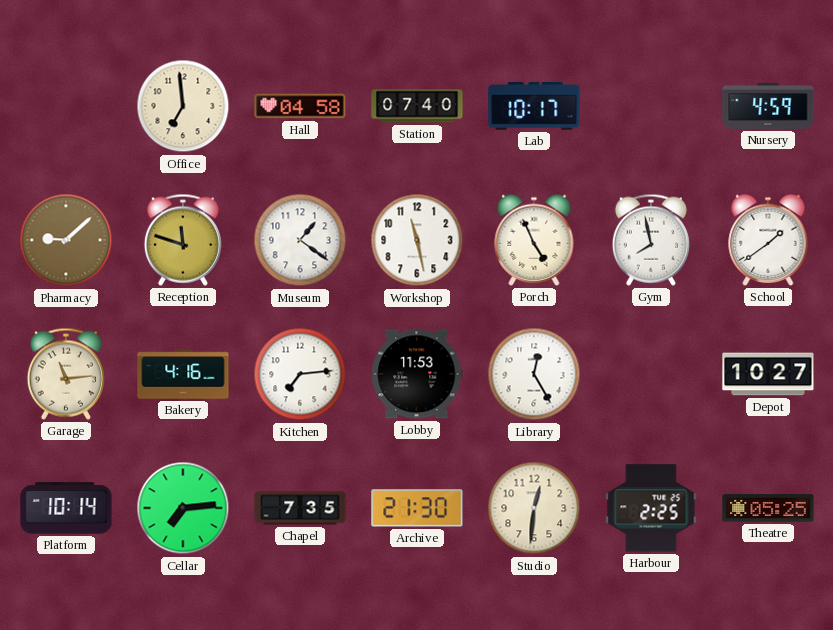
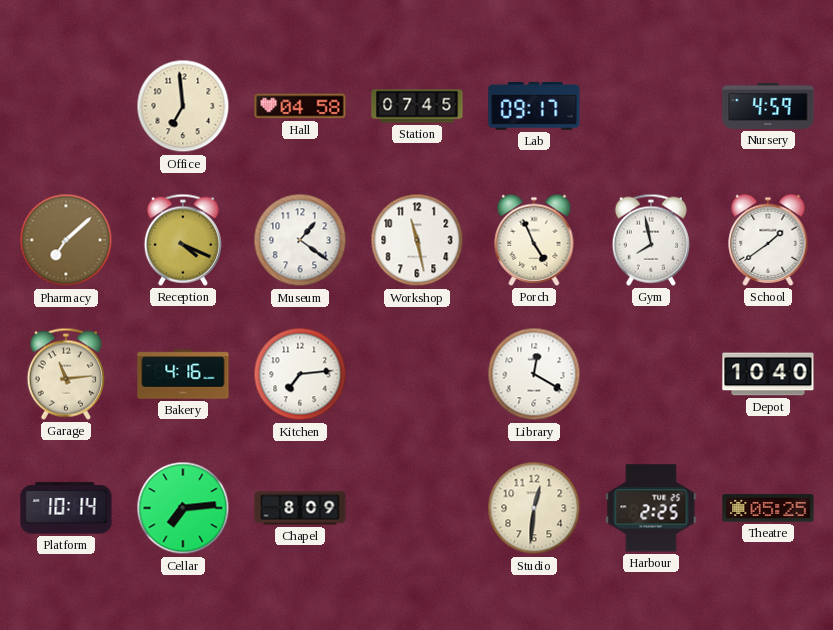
Station: 07:40 -> 07:45
Lab: 10:17 -> 09:17
Pharmacy: 9:08 -> 7:08
Reception: 11:48 -> 4:19
Lobby: 11:53 -> none
Library: 12:25 -> 12:20
Depot: 10:27 -> 10:40
Chapel: 7:35 -> 8:09
Archive: 21:30 -> none
